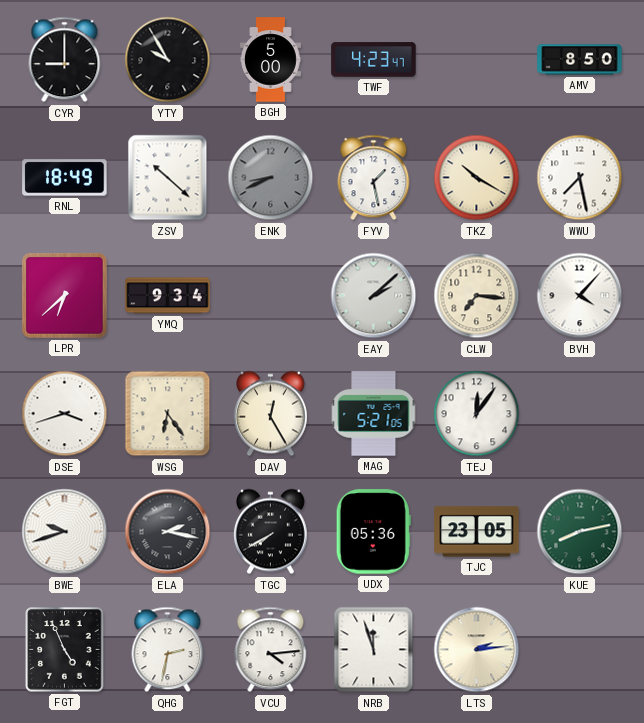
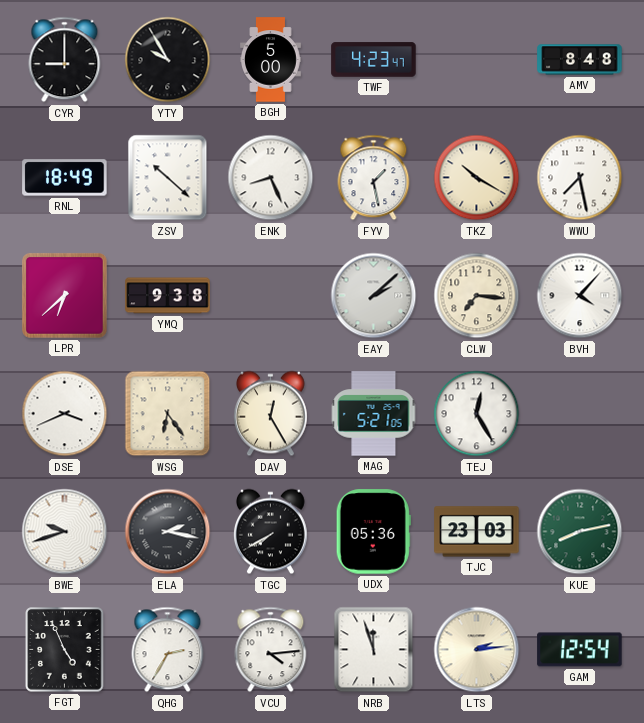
AMV: 8:50 -> 8:48
ENK: 8:41 -> 8:26
ENK dial: grey -> white
YMQ: 9:34 -> 9:38
DSE: 3:42 -> 3:41
TEJ: 12:06 -> 12:25
TJC: 23:05 -> 23:03
QHG: 2:32 -> 2:35
GAM: none -> 12:54
